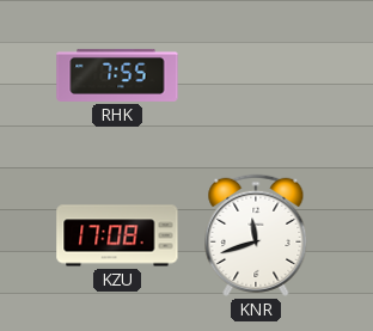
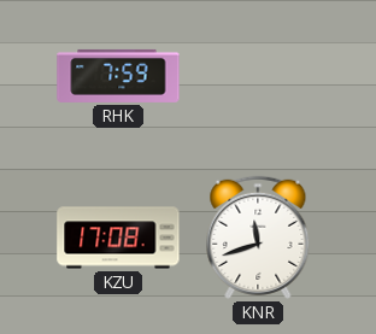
RHK: 7:55 -> 7:59
